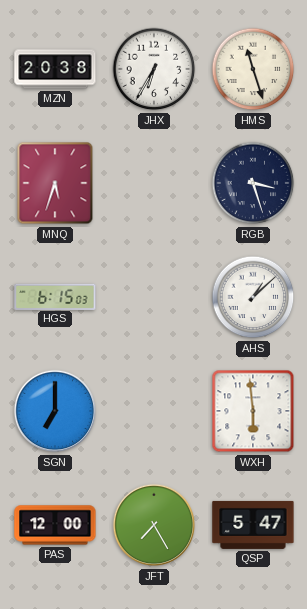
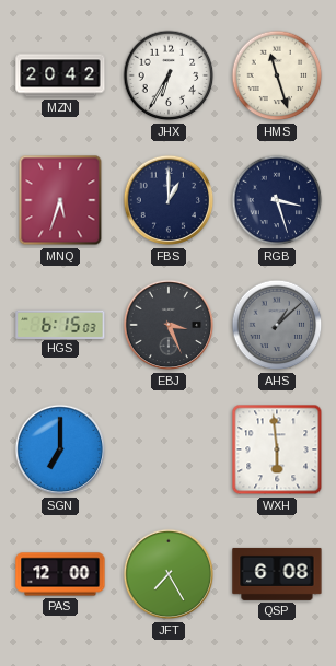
MZN: 20:38 -> 20:42
FBS: none -> 1:00
EBJ: none -> 3:26
AHS dial: white -> grey
QSP: 5:47 -> 6:08
